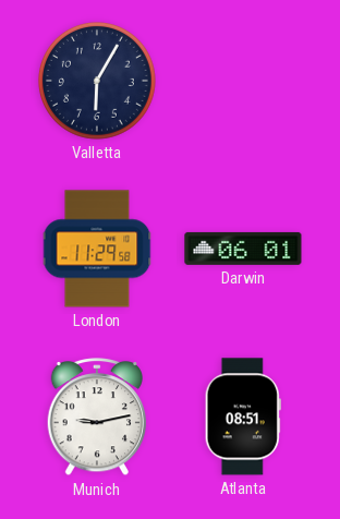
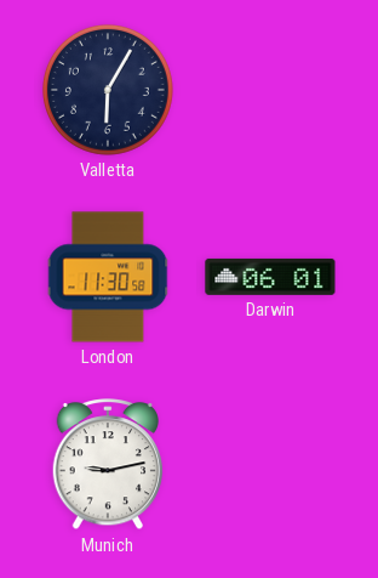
London: 11:29 -> 11:30
Atlanta: 08:51 -> none
